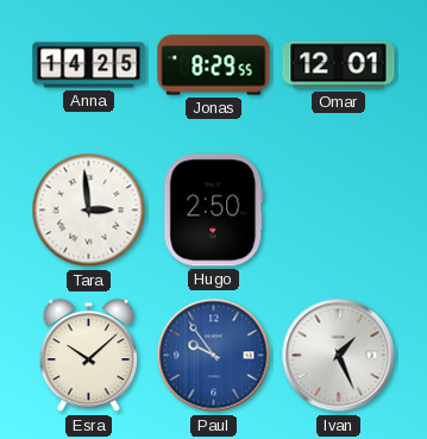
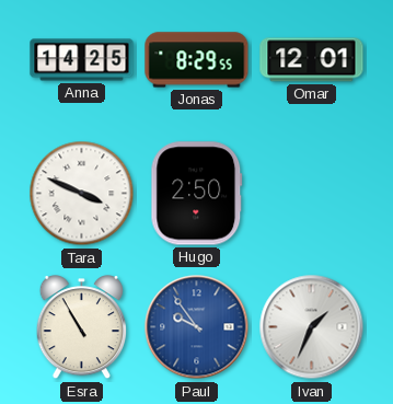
Tara: 2:59 -> 3:49
Esra: 10:08 -> 10:55
Ivan: 1:26 -> 1:34
